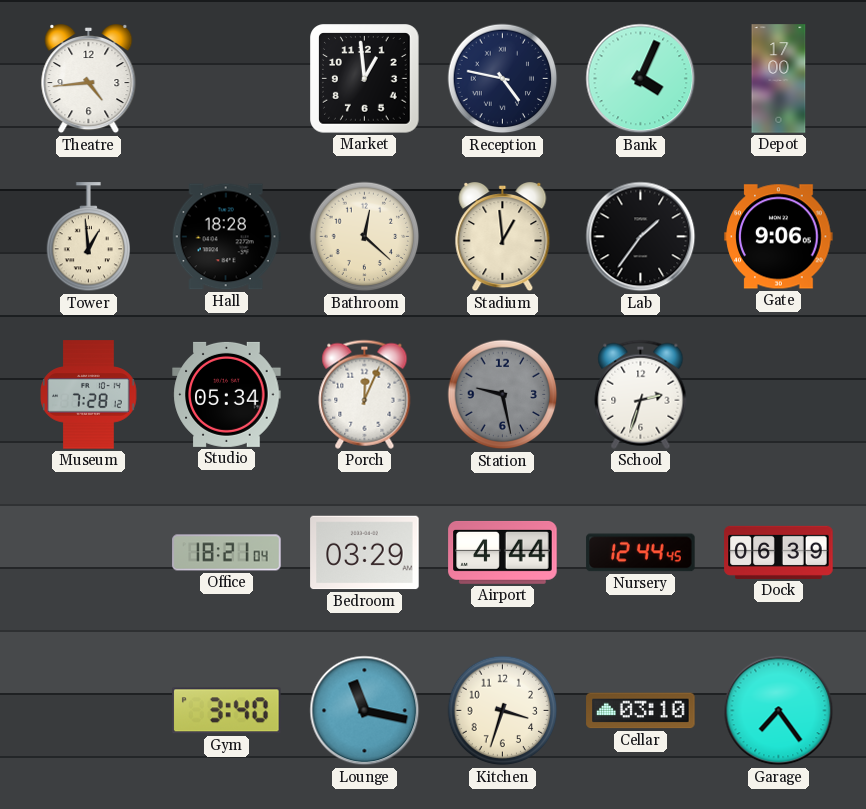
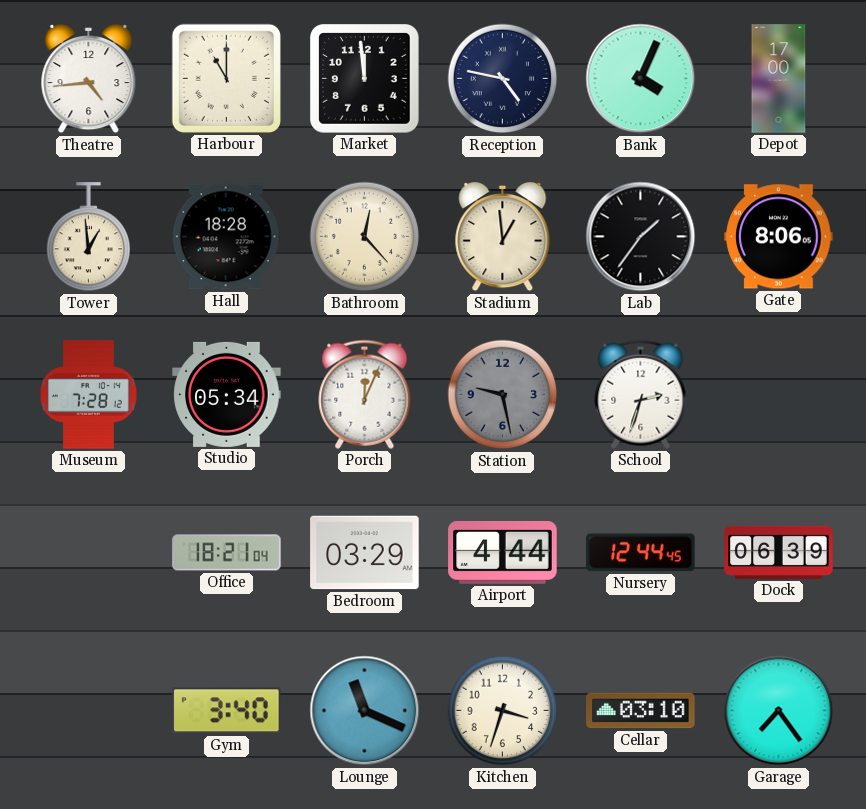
Harbour: none -> 11:00
Market: 12:59 -> 11:59
Bathroom: 12:22 -> 12:23
Gate: 9:06 -> 8:06
Lounge: 11:17 -> 11:19
